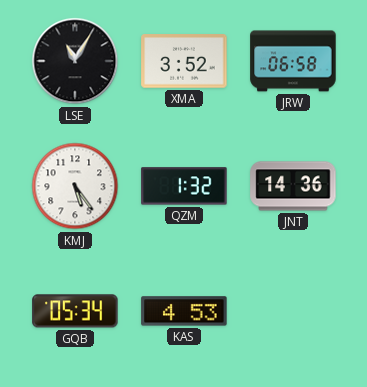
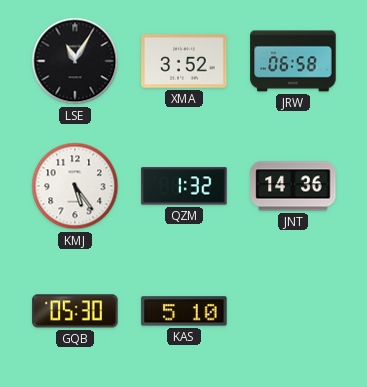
GQB: 05:34 -> 05:30
KAS: 4:53 -> 5:10
